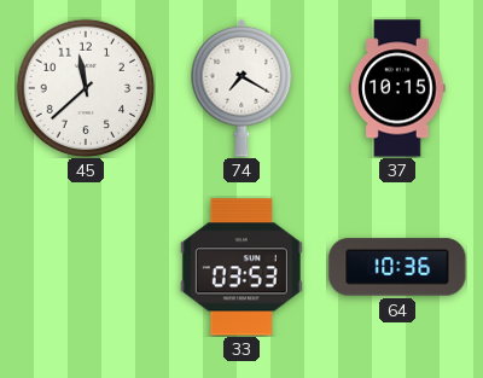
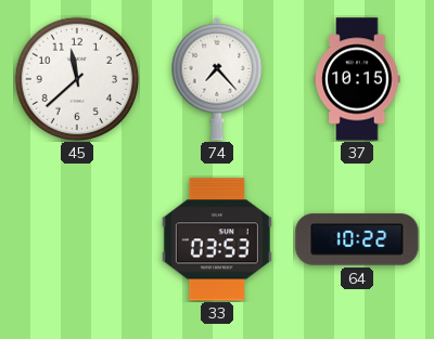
74: 7:20 -> 7:23
64: 10:36 -> 10:22
